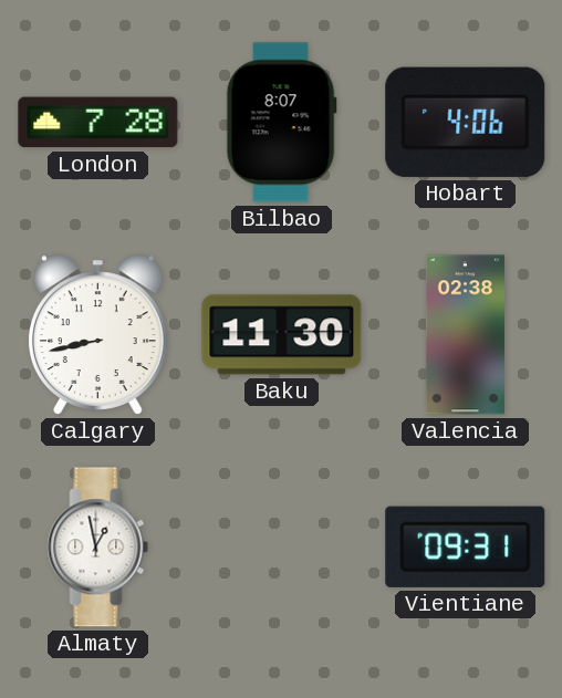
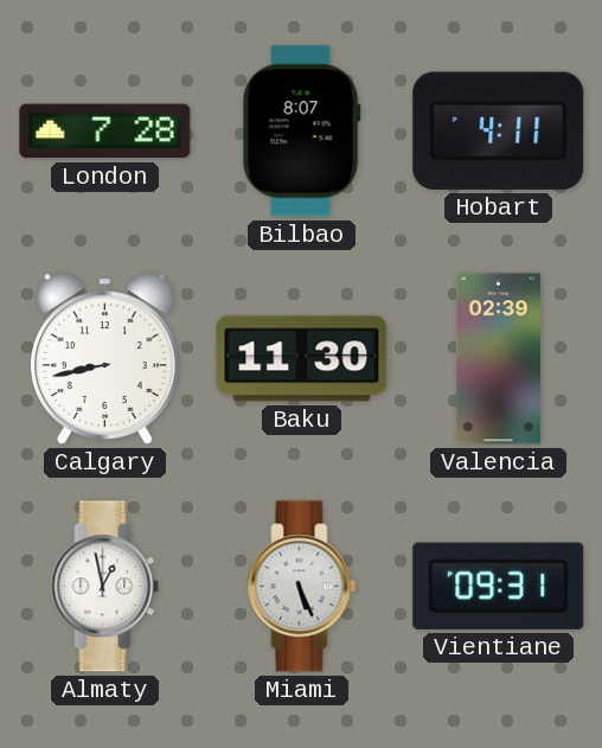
Hobart: 4:06 -> 4:11
Valencia: 02:38 -> 02:39
Miami: none -> 5:26
